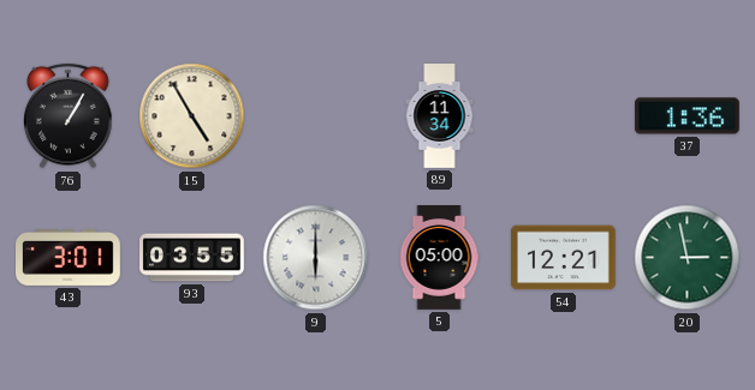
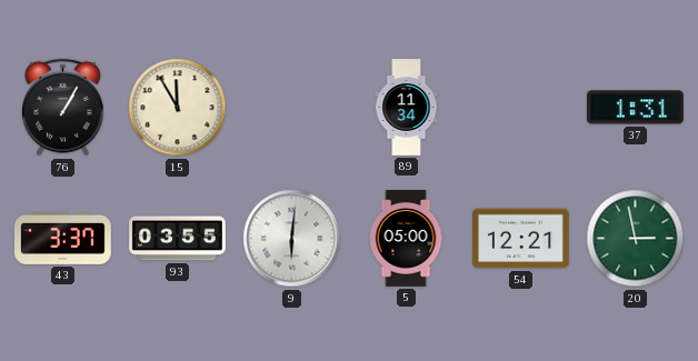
15: 4:55 -> 11:55
37: 1:36 -> 1:31
43: 3:01 -> 3:37
9: 6:00 -> 6:01
